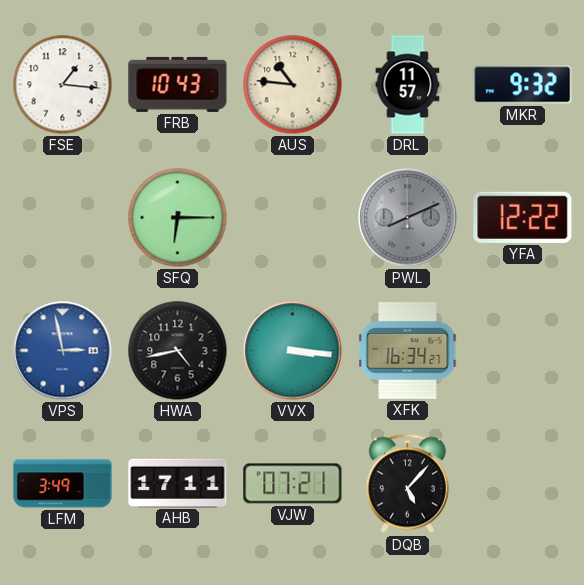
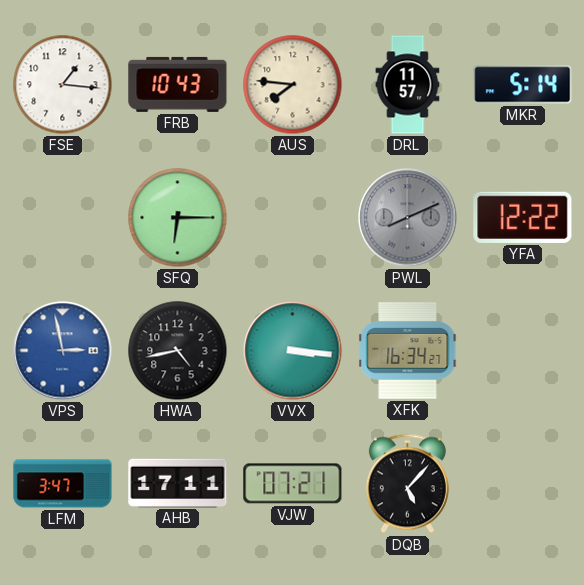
AUS: 10:46 -> 7:46
MKR: 9:32 -> 5:14
LFM: 3:49 -> 3:47
